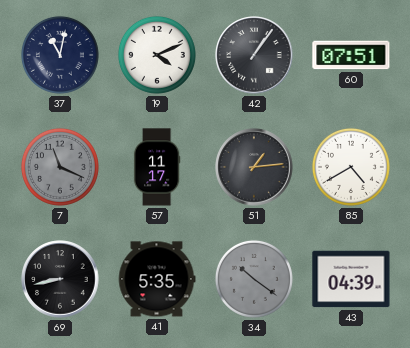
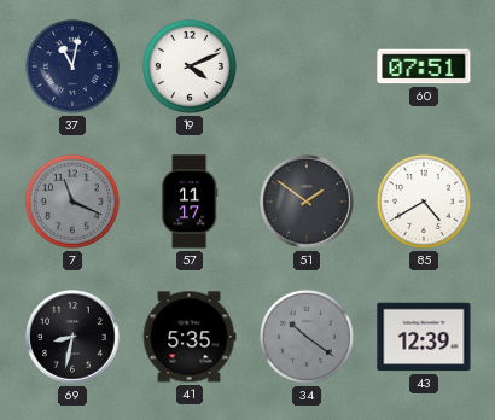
42: 1:06 -> none
51: 1:14 -> 1:51
69: 8:43 -> 8:32
43: 04:39 -> 12:39
